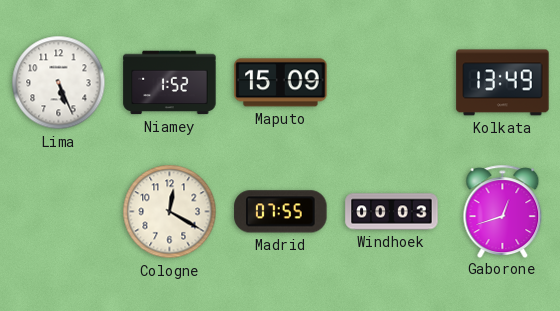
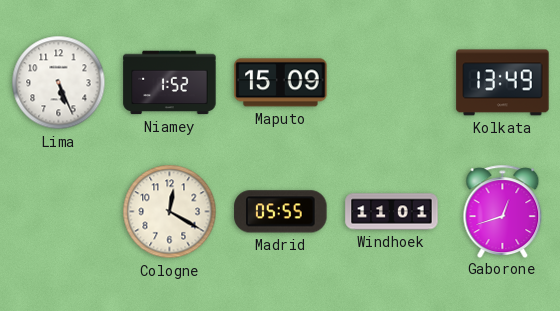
Madrid: 07:55 -> 05:55
Windhoek: 00:03 -> 11:01
